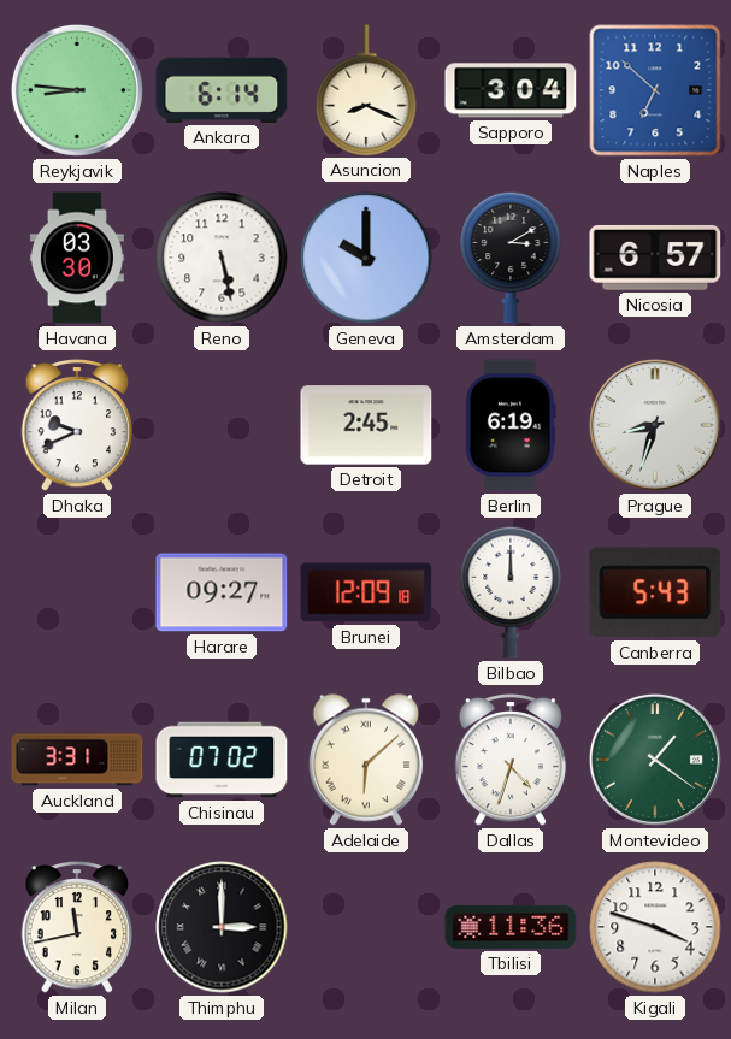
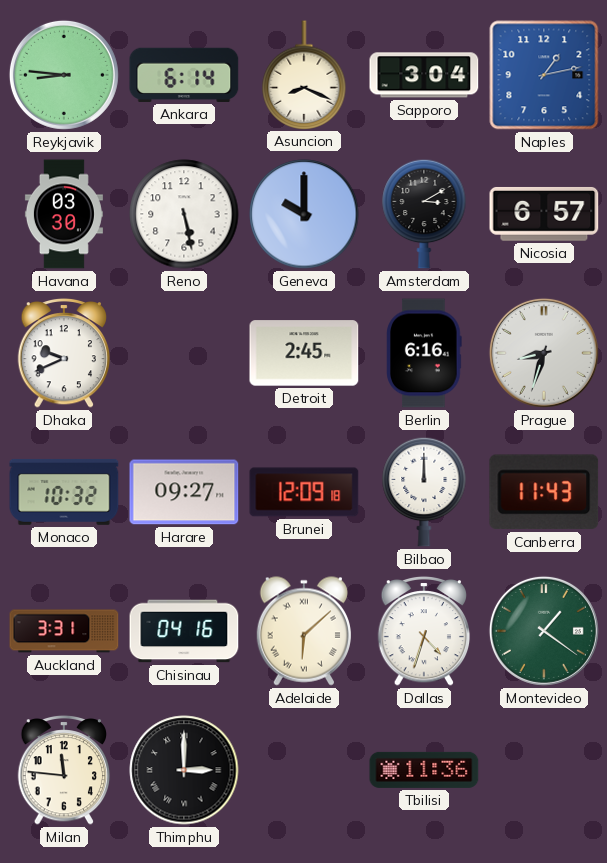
Naples: 6:52 -> 1:13
Berlin: 6:19 -> 6:16
Monaco: none -> 10:32
Canberra: 5:43 -> 11:43
Chisinau: 07:02 -> 04:16
Milan: 11:43 -> 11:46
Kigali: 3:48 -> none
